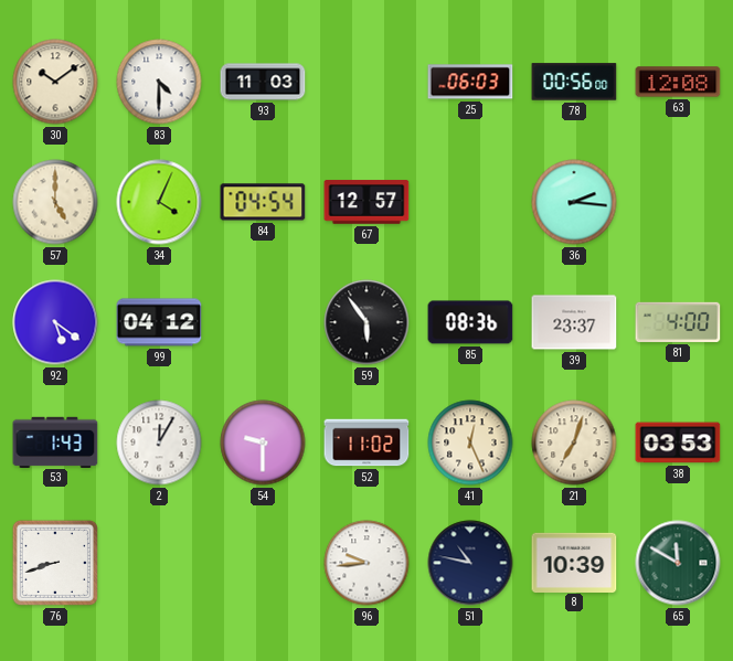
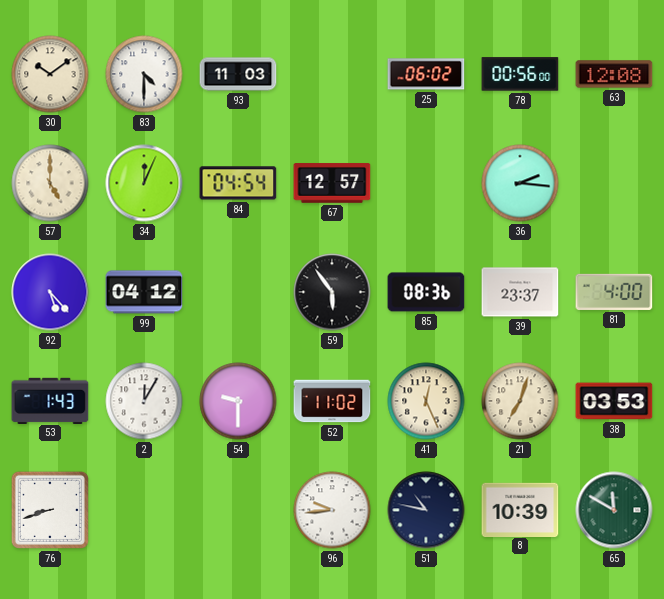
25: 06:03 -> 06:02
34: 4:04 -> 12:04
92: 5:21 -> 5:23
